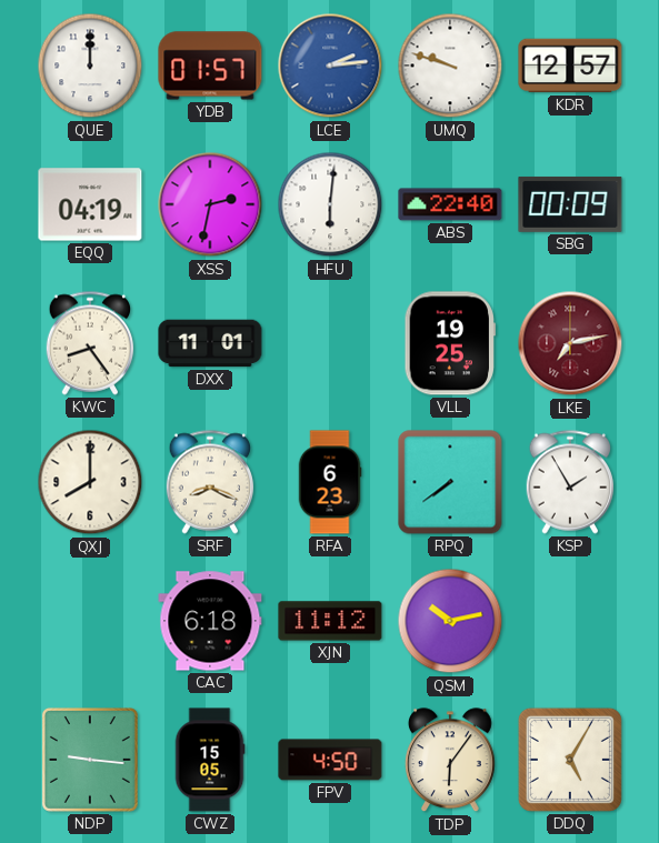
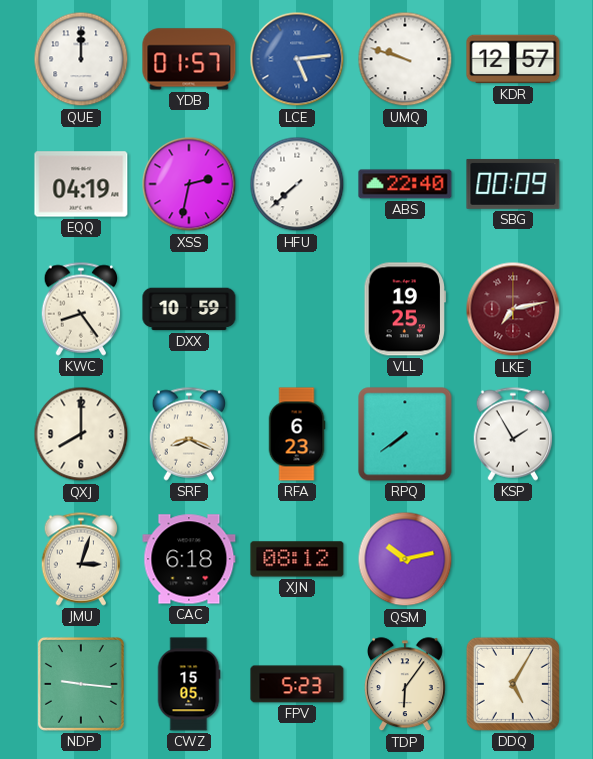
LCE: 2:14 -> 5:14
HFU: 6:01 -> 7:38
DXX: 11:01 -> 10:59
JMU: none -> 3:03
XJN: 11:12 -> 08:12
FPV: 4:50 -> 5:23
